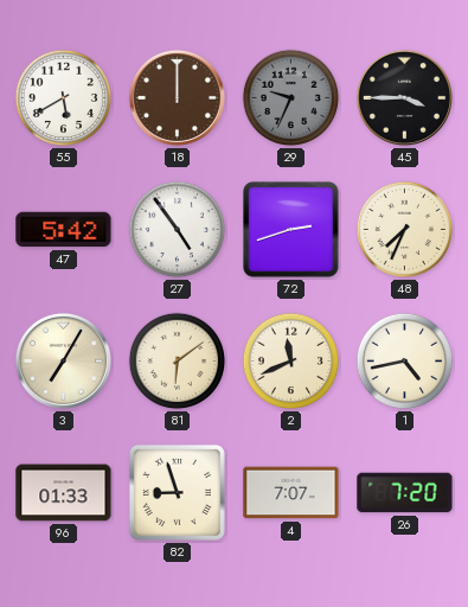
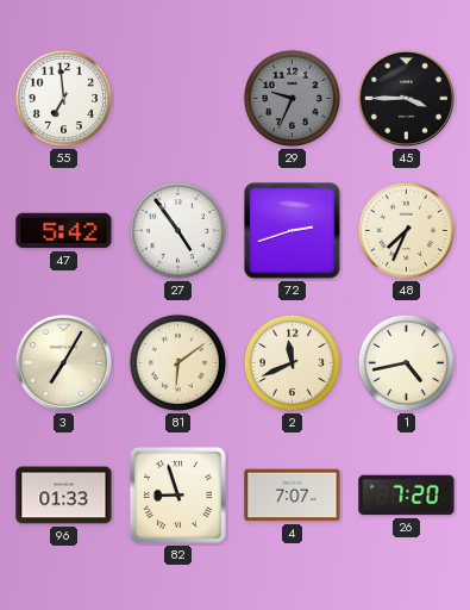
55: 5:40 -> 6:59
18: 12:00 -> none
